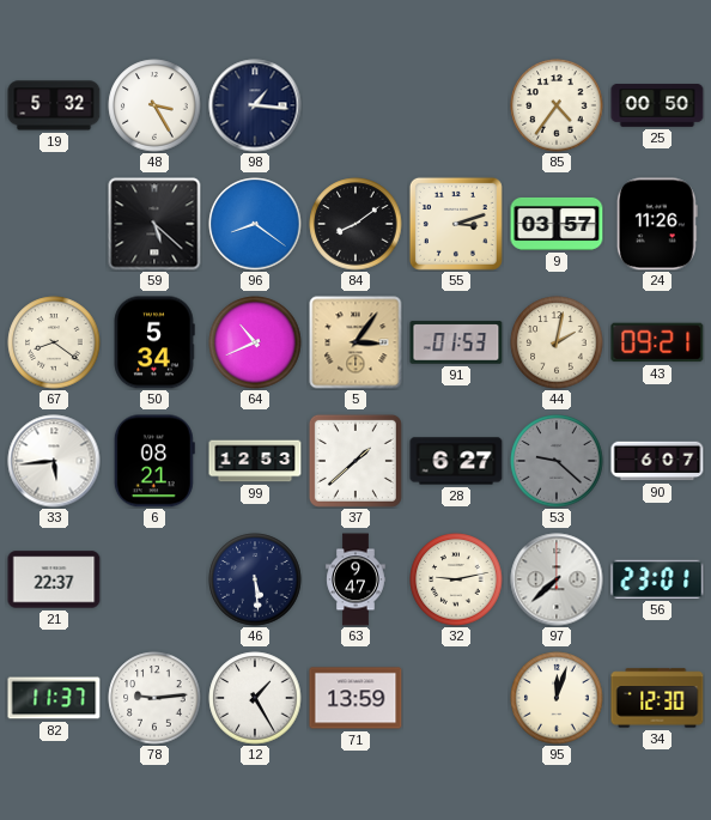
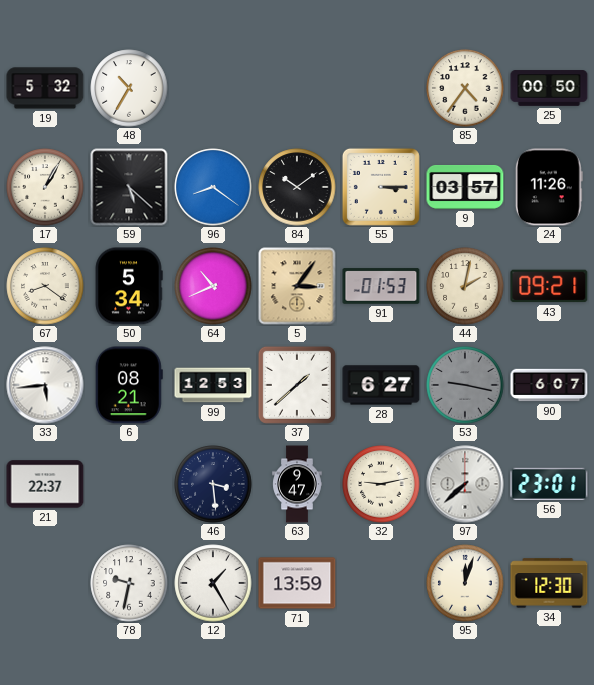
48: 3:25 -> 10:35
98: 1:16 -> none
17: none -> 1:05
84: 8:09 -> 10:09
55: 3:12 -> 3:15
53: 9:22 -> 9:17
46: 5:29 -> 3:29
82: 11:37 -> none
78: 9:14 -> 9:32
